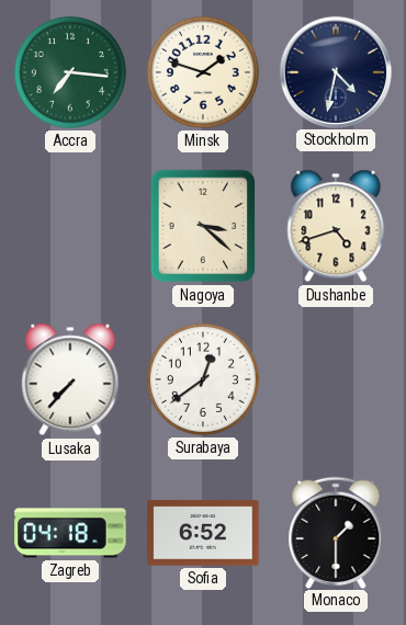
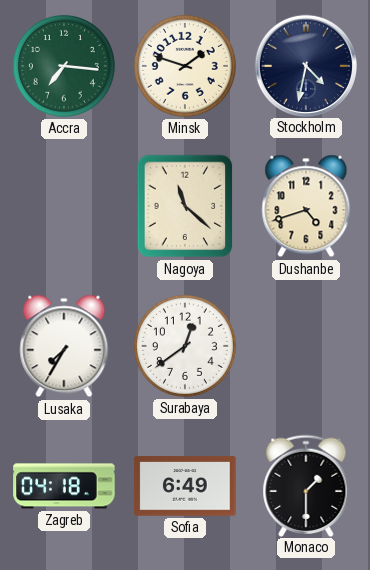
Nagoya: 3:22 -> 11:22
Lusaka: 7:37 -> 7:35
Sofia: 6:52 -> 6:49
